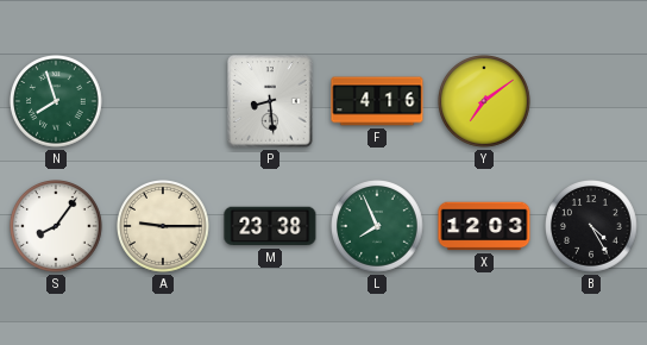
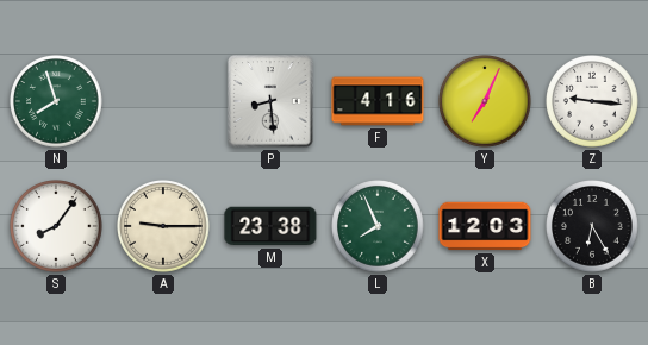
Y: 7:09 -> 7:04
Z: none -> 9:16
B: 4:25 -> 6:25
